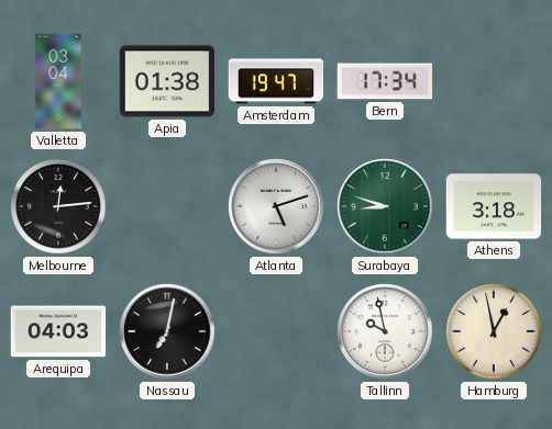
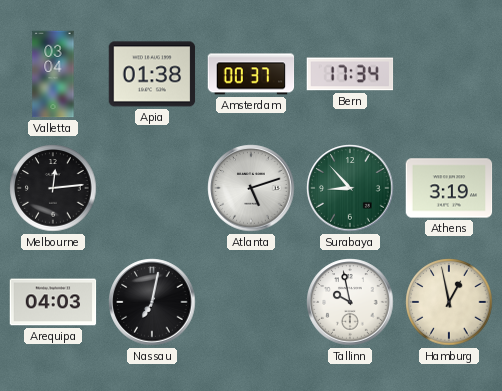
Amsterdam: 19:47 -> 00:37
Surabaya: 8:48 -> 8:53
Athens: 3:18 -> 3:19
